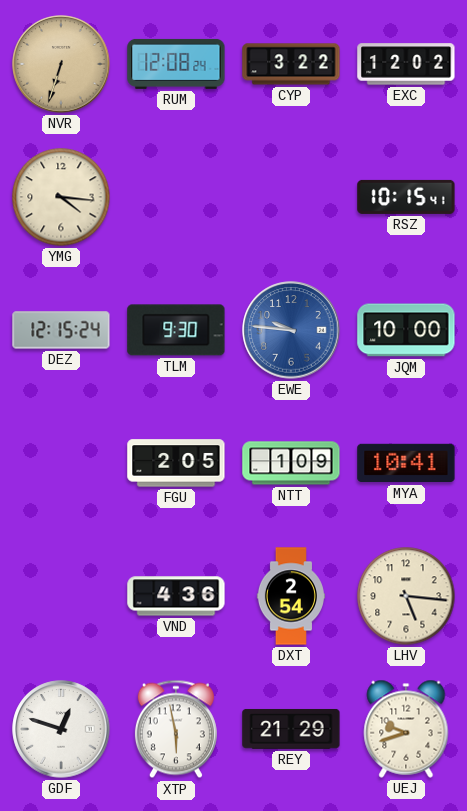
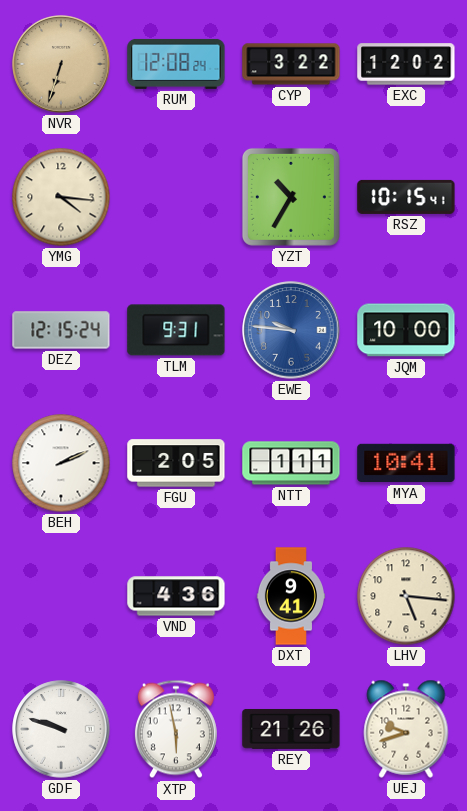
YZT: none -> 10:35
TLM: 9:30 -> 9:31
BEH: none -> 2:11
NTT: 1:09 -> 1:11
DXT: 2:54 -> 9:41
GDF: 12:48 -> 9:48
REY: 21:29 -> 21:26
